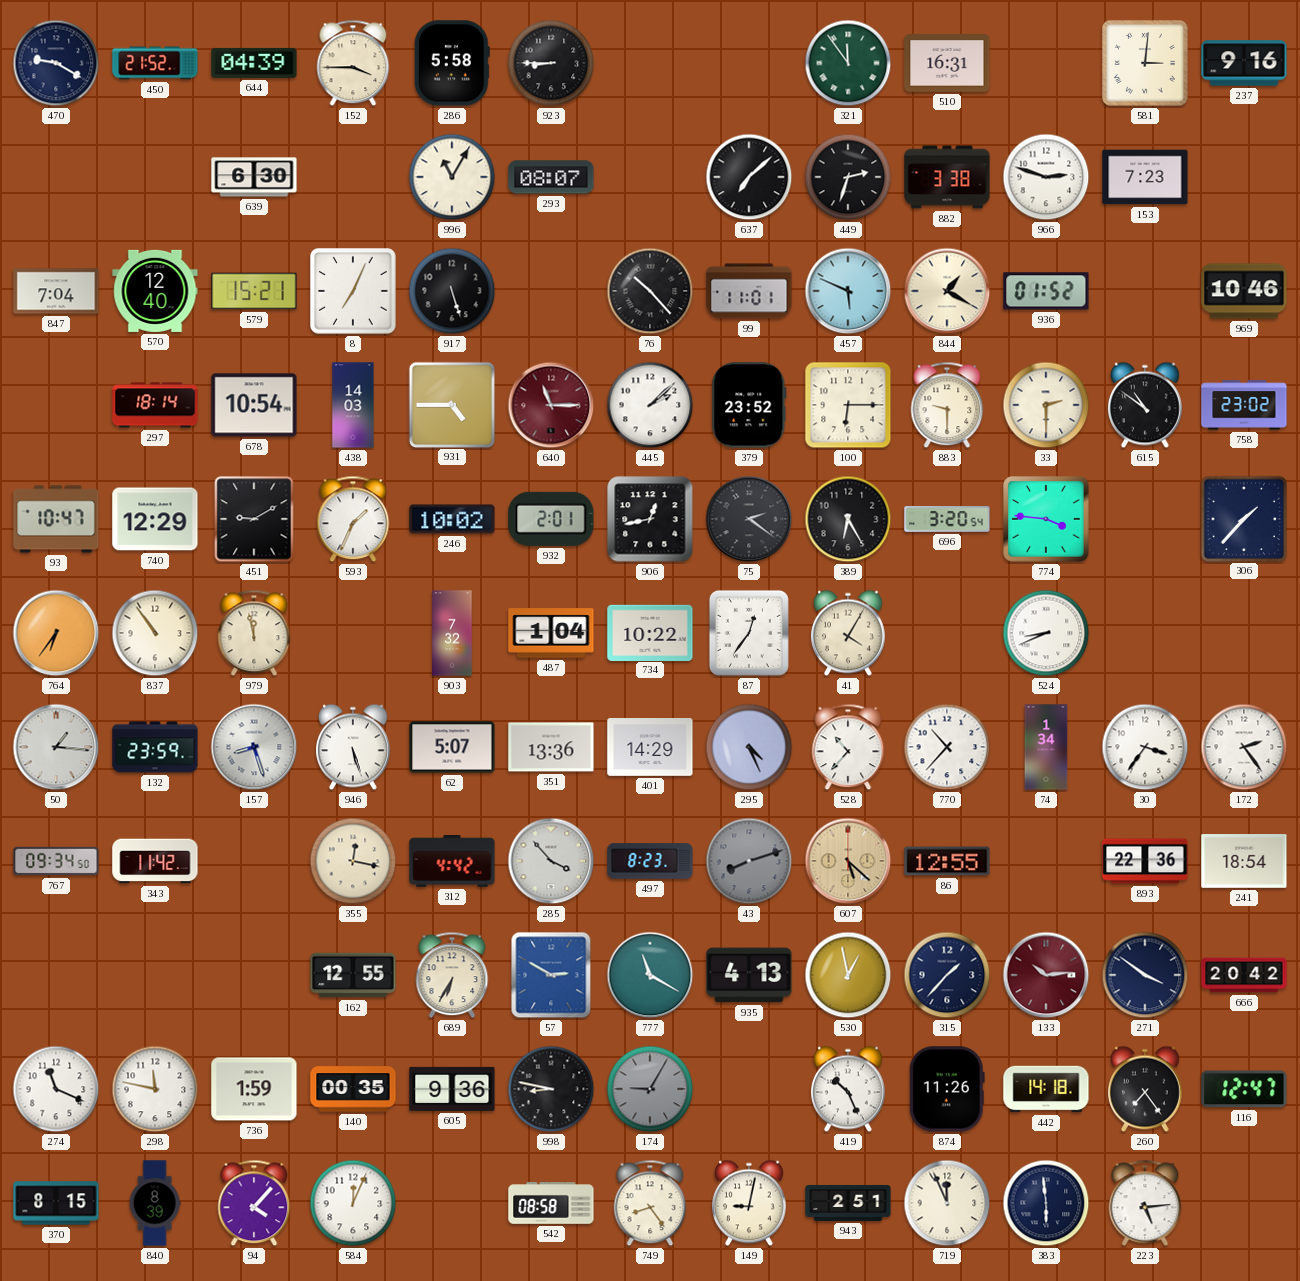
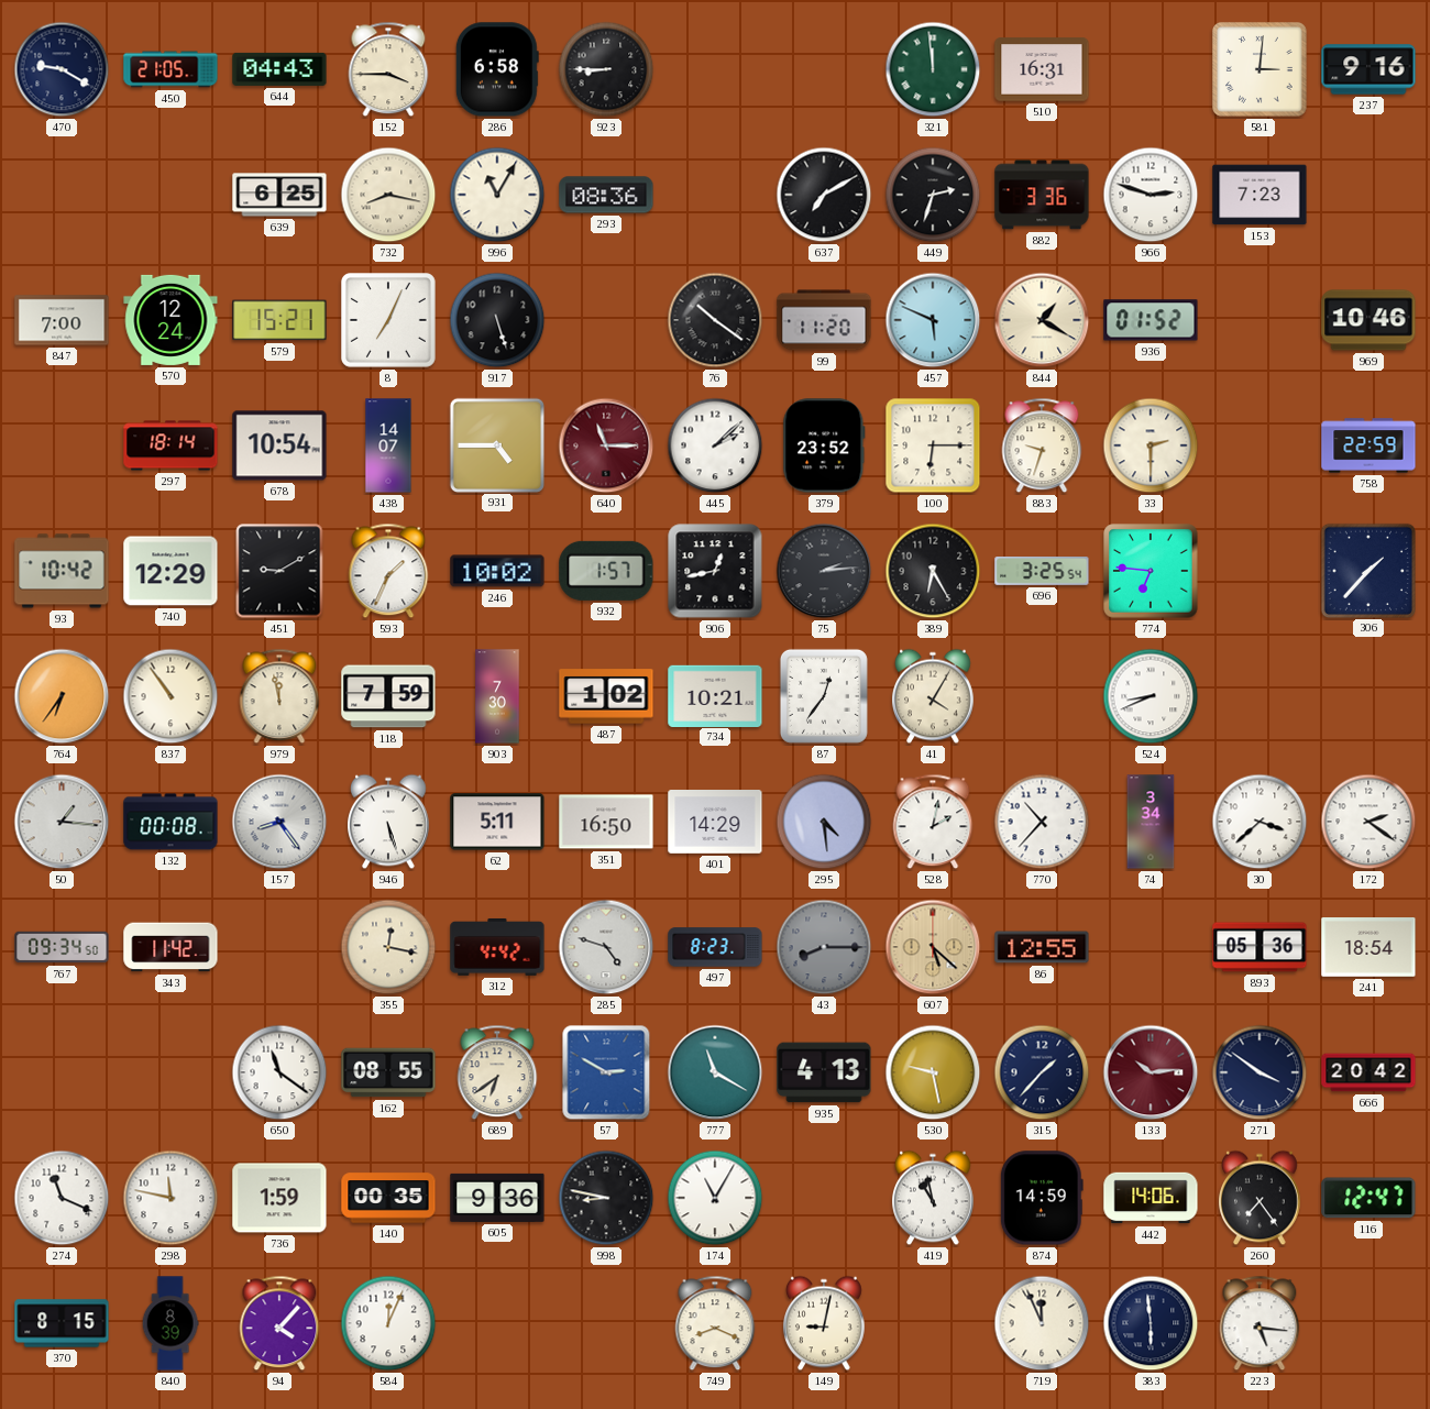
450: 21:52 -> 21:05
644: 04:39 -> 04:43
286: 5:58 -> 6:58
321: 11:54 -> 11:59
639: 6:30 -> 6:25
732: none -> 8:17
293: 08:07 -> 08:36
637: 7:08 -> 7:10
882: 3:38 -> 3:36
847: 7:04 -> 7:00
570: 12:40 -> 12:24
76: 10:23 -> 10:21
99: 11:01 -> 11:20
438: 14:03 -> 14:07
883: 9:30 -> 9:33
615: 10:51 -> none
758: 23:02 -> 22:59
93: 10:47 -> 10:42
932: 2:01 -> 1:57
75: 2:21 -> 2:14
696: 3:20 -> 3:25
774: 3:46 -> 6:46
118: none -> 7:59
903: 7:32 -> 7:30
487: 1:04 -> 1:02
734: 10:22 -> 10:21
132: 23:59 -> 00:08
157: 8:27 -> 8:24
62: 5:07 -> 5:11
351: 13:36 -> 16:50
295: 4:26 -> 4:29
528: 10:37 -> 2:02
74: 1:34 -> 3:34
30: 3:36 -> 3:38
172: 2:24 -> 2:21
285: 3:53 -> 4:48
43: 8:12 -> 8:15
893: 22:36 -> 05:36
650: none -> 11:21
162: 12:55 -> 08:55
689: 6:35 -> 6:39
530: 12:58 -> 9:28
174: 9:05 -> 11:05
174 dial: grey -> white
419: 10:26 -> 10:58
874: 11:26 -> 14:59
442: 14:18 -> 14:06
542: 08:58 -> none
749: 8:24 -> 8:19
943: 2:51 -> none
223: 5:14 -> 5:16
